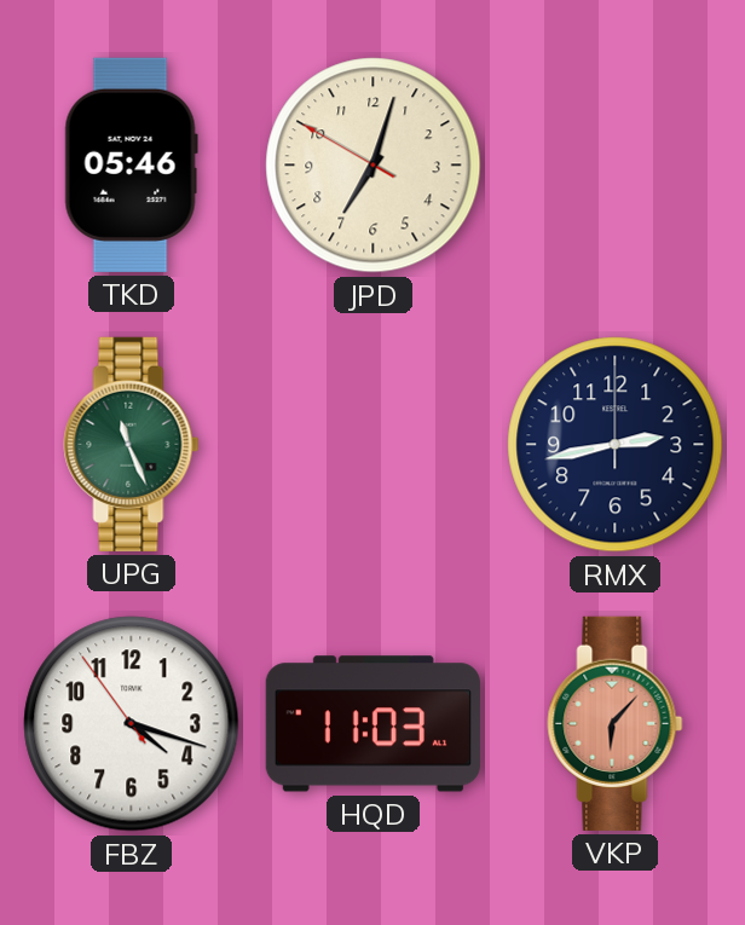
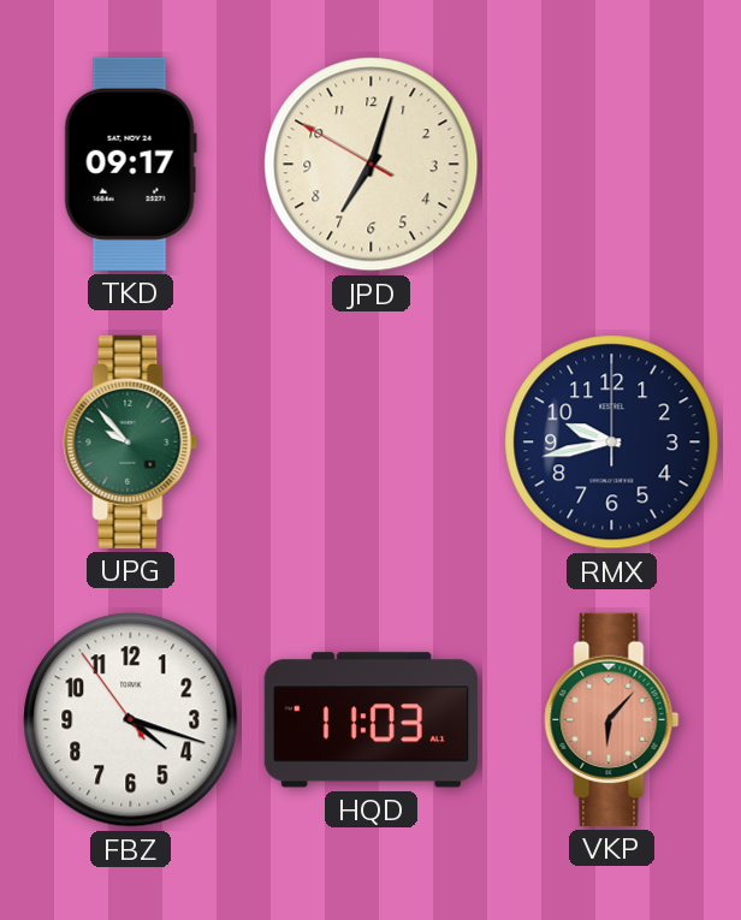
TKD: 05:46 -> 09:17
UPG: 11:26 -> 9:53
RMX: 2:43 -> 9:43
